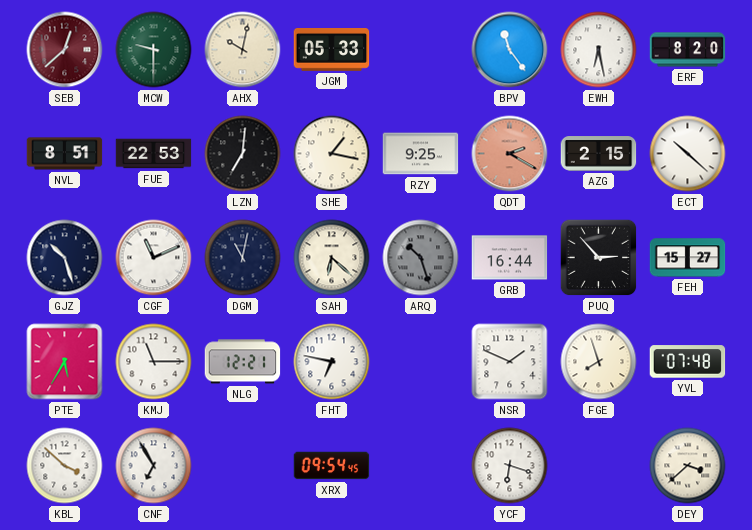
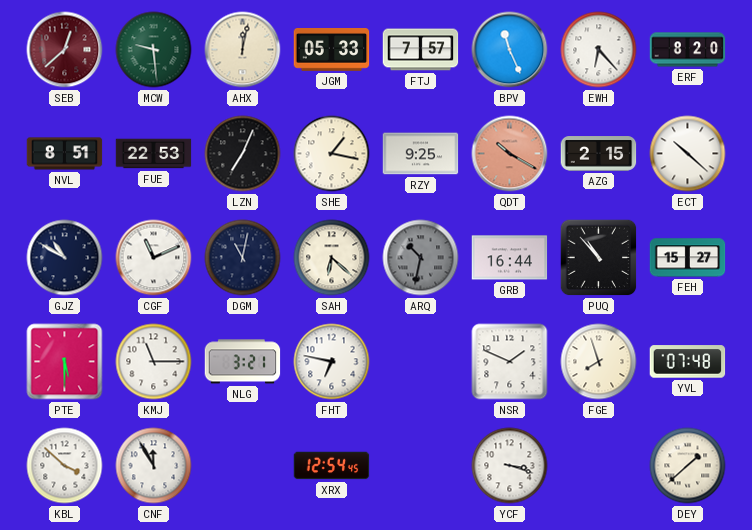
MCW: 9:30 -> 9:29
AHX: 10:02 -> 12:02
FTJ: none -> 7:57
BPV: 11:24 -> 11:26
EWH: 6:28 -> 6:23
LZN: 7:01 -> 7:04
QDT: 2:20 -> 10:20
GJZ: 10:27 -> 10:50
ARQ: 10:27 -> 10:32
PUQ: 2:53 -> 10:53
PTE: 5:35 -> 5:30
NLG: 12:21 -> 3:21
CNF: 6:55 -> 11:55
XRX: 09:54 -> 12:54
YCF: 6:18 -> 3:18
DEY: 3:38 -> 1:38
